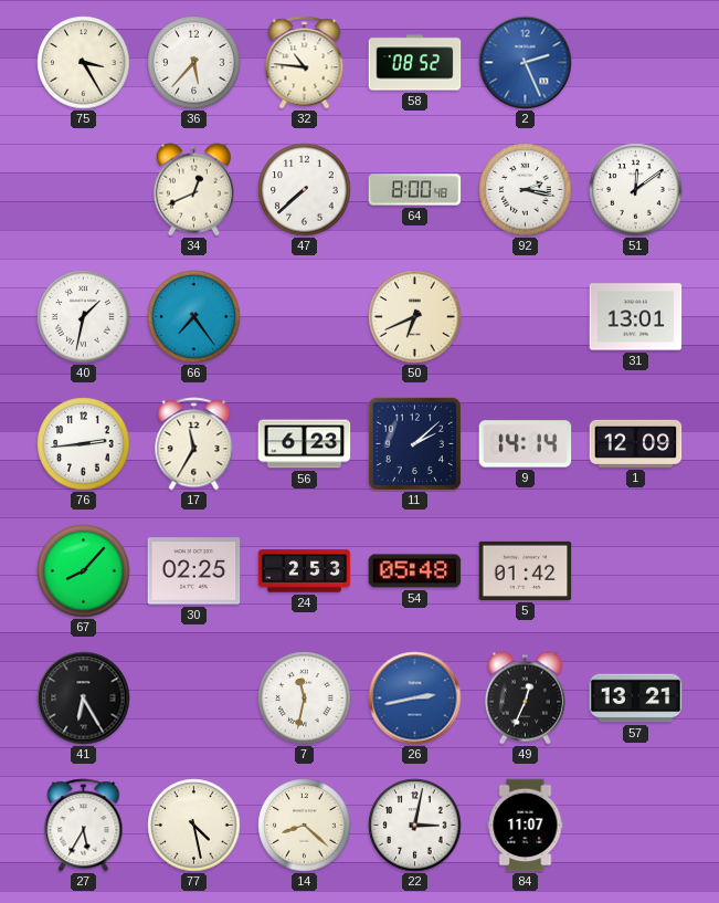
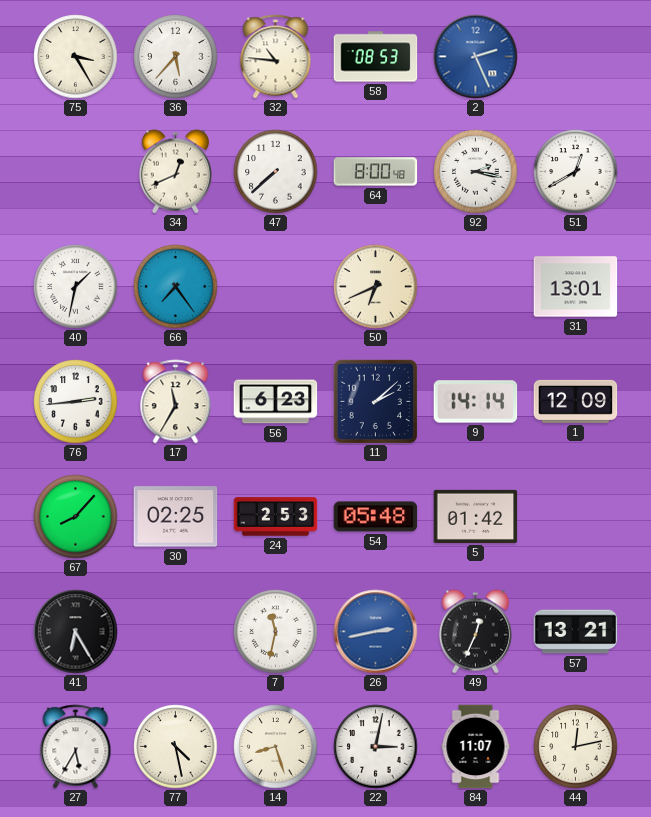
58: 08:52 -> 08:53
51: 12:09 -> 12:40
14: 8:22 -> 8:27
44: none -> 12:13
